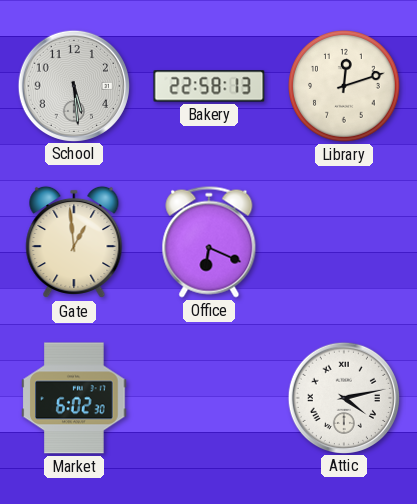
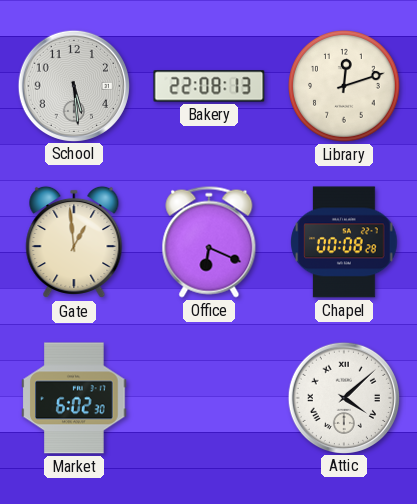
Bakery: 22:58 -> 22:08
Chapel: none -> 00:08
Attic: 4:13 -> 4:08
